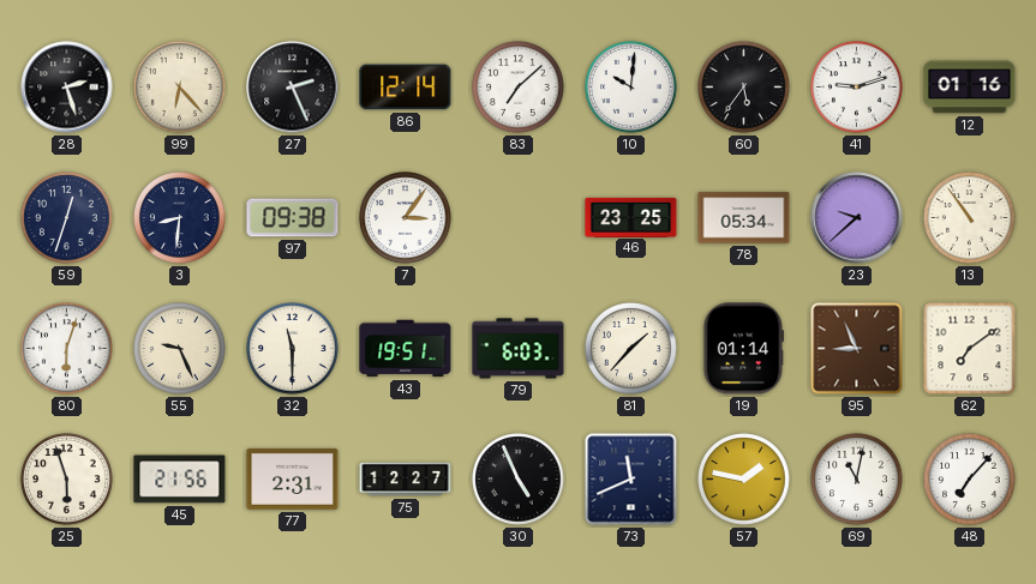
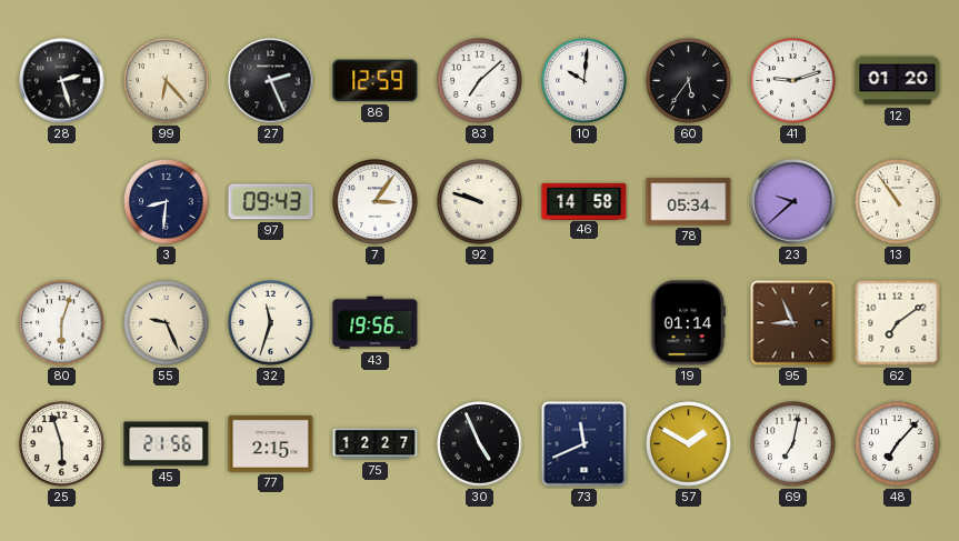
86: 12:14 -> 12:59
12: 01:16 -> 01:20
59: 12:33 -> none
97: 09:38 -> 09:43
92: none -> 9:48
46: 23:25 -> 14:58
32: 11:30 -> 11:33
43: 19:51 -> 19:56
79: 6:03 -> none
81: 1:37 -> none
77: 2:31 -> 2:15
57: 1:47 -> 1:50
69: 11:02 -> 7:02
